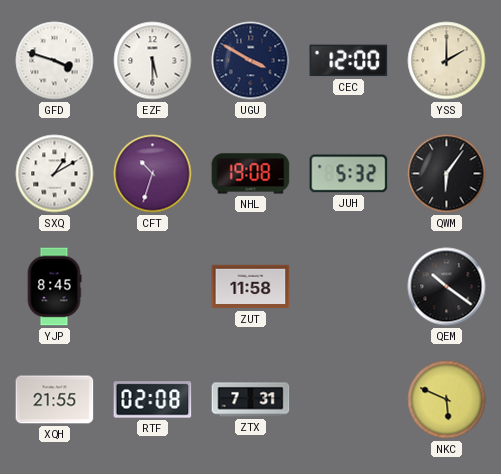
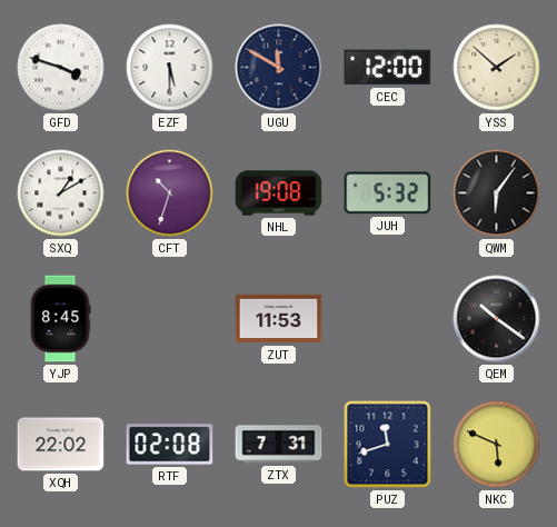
UGU: 3:50 -> 11:50
YSS: 2:00 -> 1:52
ZUT: 11:58 -> 11:53
XQH: 21:55 -> 22:02
PUZ: none -> 11:42
